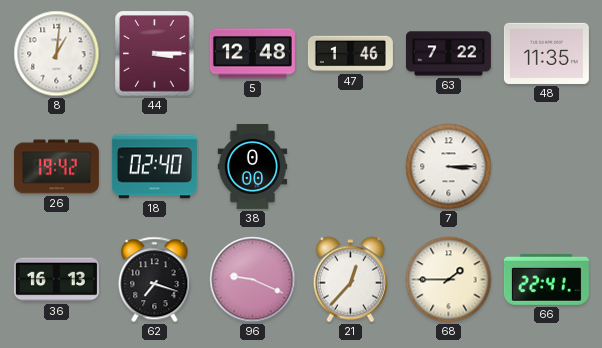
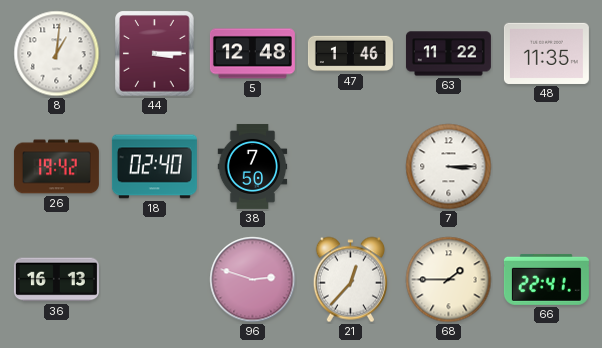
63: 7:22 -> 11:22
38: 0:00 -> 7:50
62: 7:18 -> none
96: 9:19 -> 2:48
